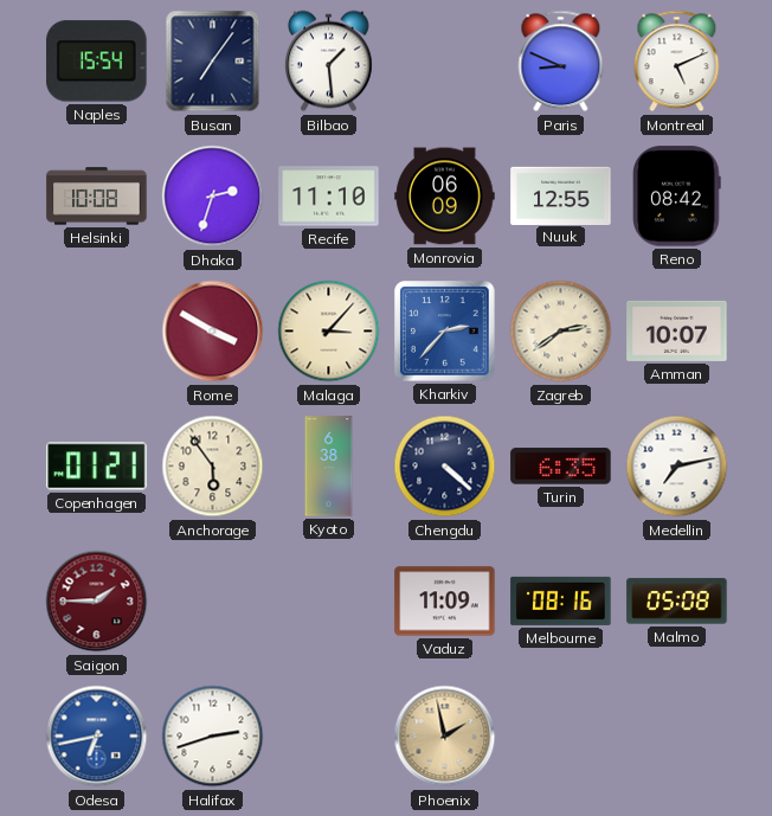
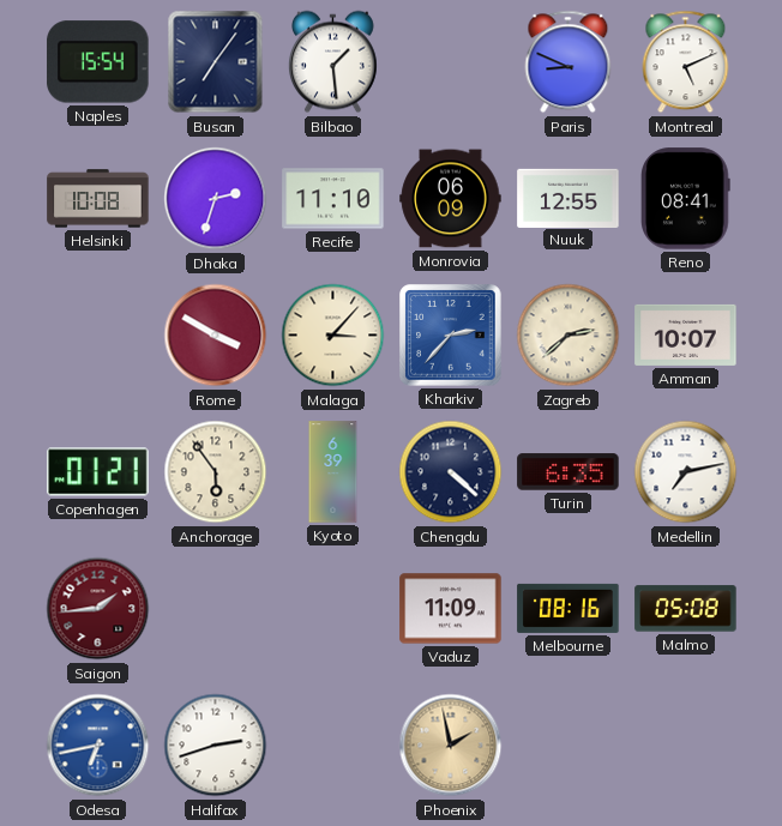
Reno: 08:42 -> 08:41
Zagreb: 2:39 -> 2:38
Kyoto: 6:38 -> 6:39
Saigon: 1:45 -> 1:44
